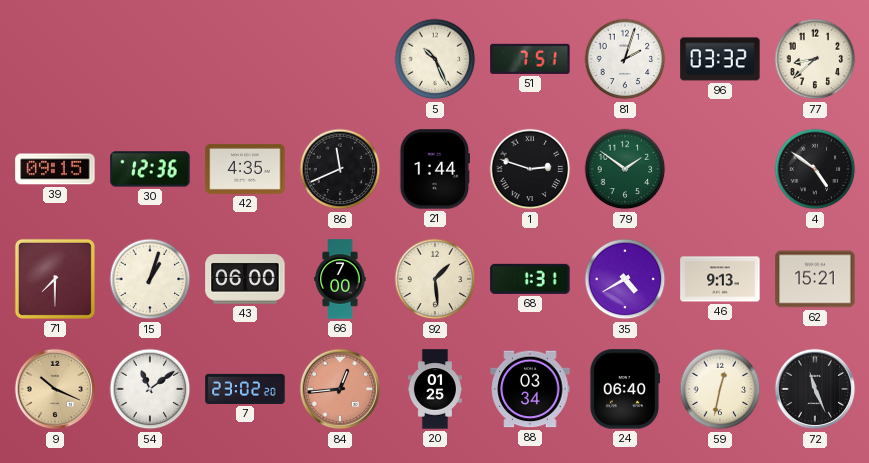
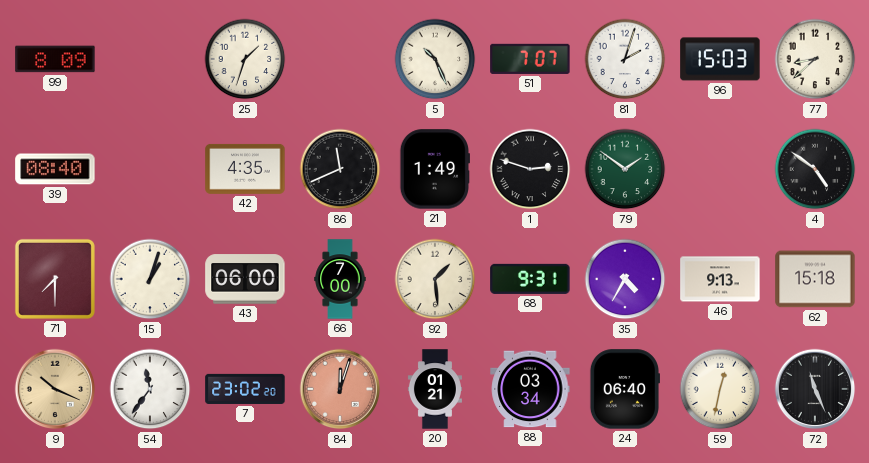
99: none -> 8:09
25: none -> 1:33
51: 7:51 -> 7:07
96: 03:32 -> 15:03
39: 09:15 -> 08:40
30: 12:36 -> none
21: 1:44 -> 1:49
68: 1:31 -> 9:31
35: 4:40 -> 4:35
62: 15:21 -> 15:18
54: 11:09 -> 11:36
84: 12:44 -> 12:03
20: 01:25 -> 01:21
